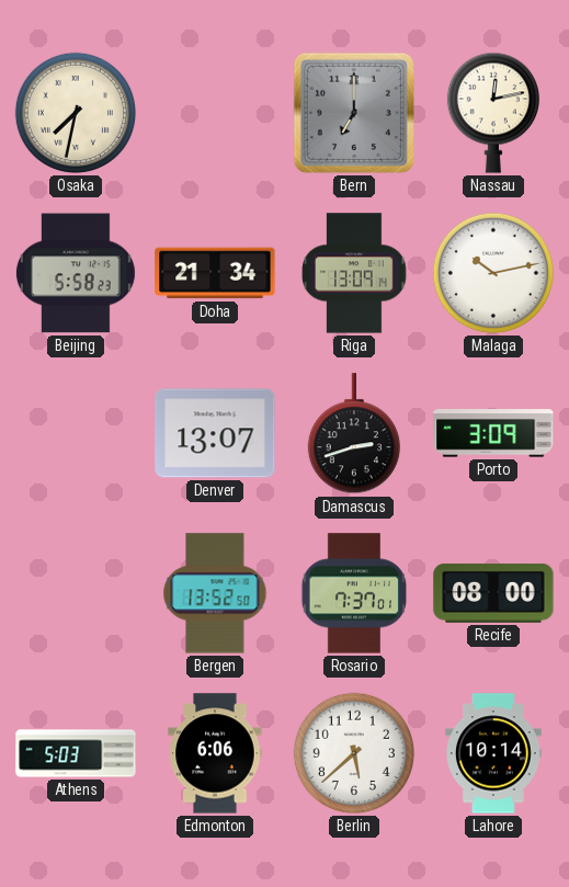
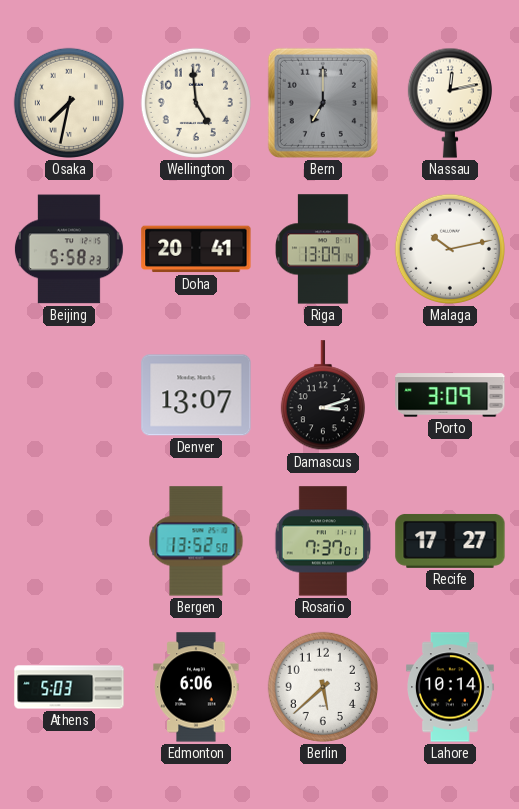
Wellington: none -> 4:59
Doha: 21:34 -> 20:41
Damascus: 2:42 -> 3:12
Recife: 08:00 -> 17:27
